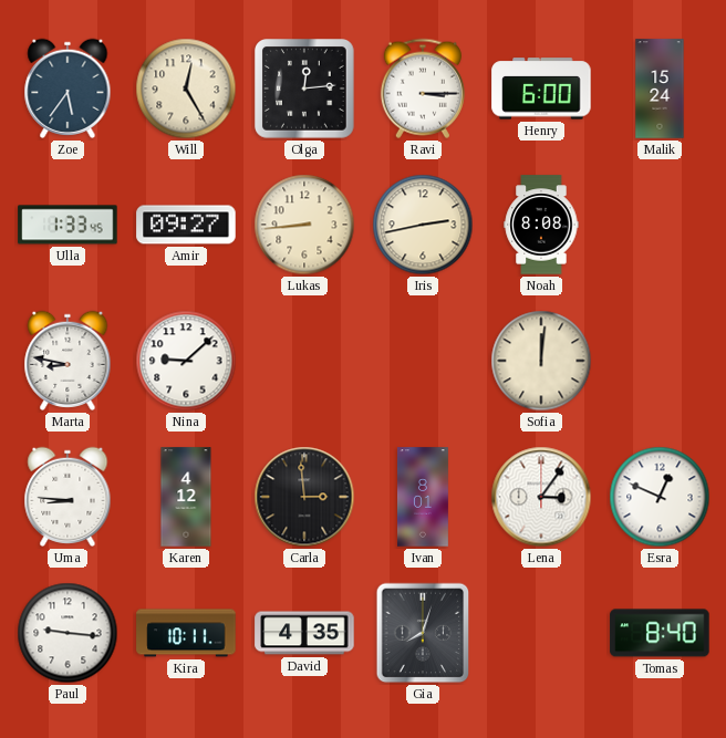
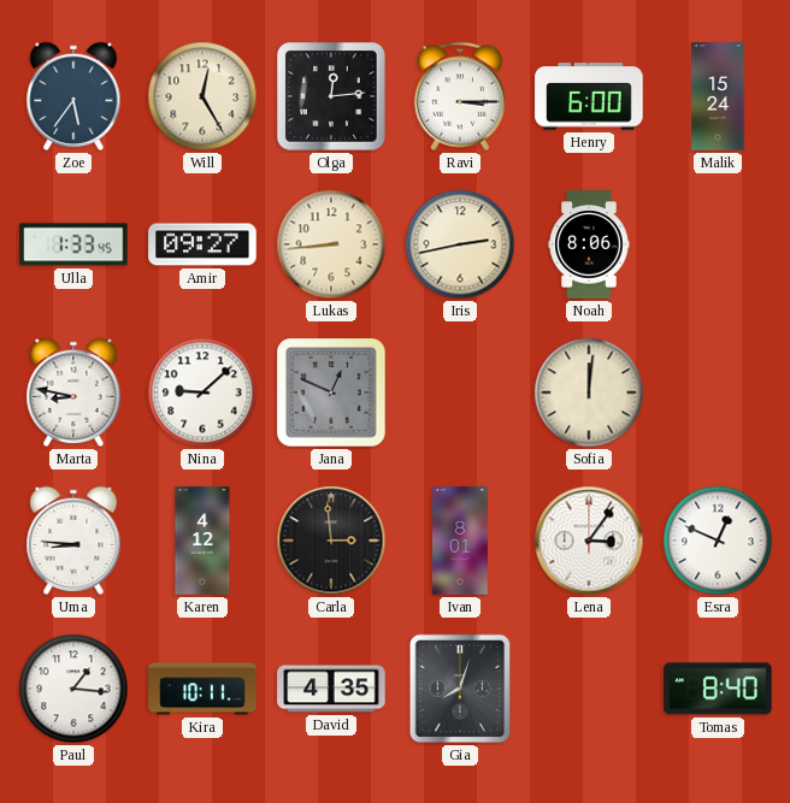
Noah: 8:08 -> 8:06
Jana: none -> 12:49
Paul: 9:16 -> 1:16
